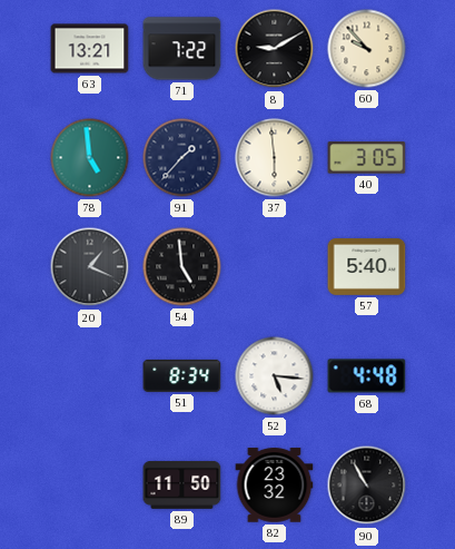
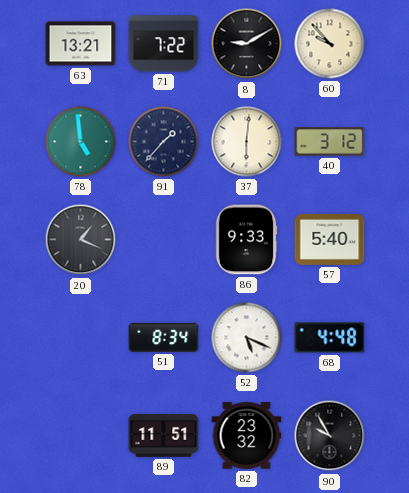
37: 5:59 -> 6:01
40: 3:05 -> 3:12
54: 4:59 -> none
86: none -> 9:33
52: 5:16 -> 5:19
89: 11:50 -> 11:51
90: 10:55 -> 9:55
